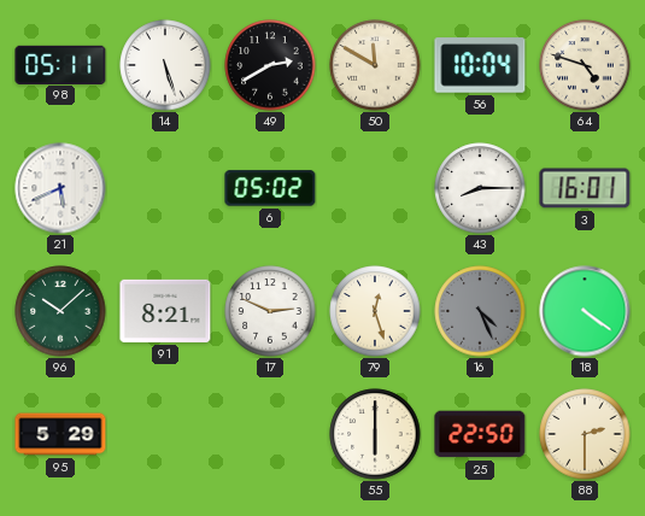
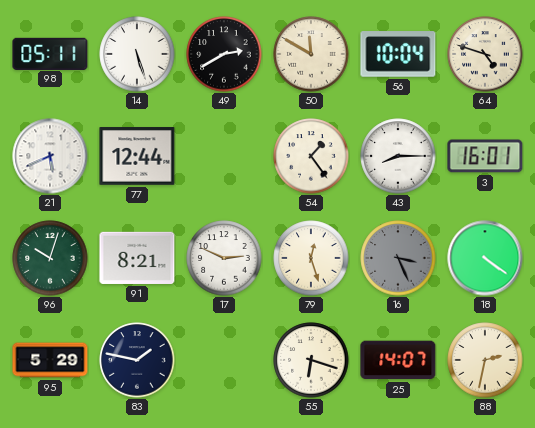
77: none -> 12:44
6: 05:02 -> none
54: none -> 1:24
96: 10:08 -> 10:03
16: 4:26 -> 3:26
83: none -> 1:47
55: 6:00 -> 6:18
25: 22:50 -> 14:07
88: 2:30 -> 2:32
